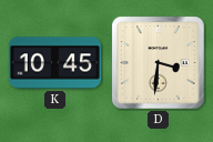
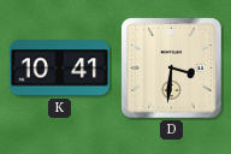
K: 10:45 -> 10:41
